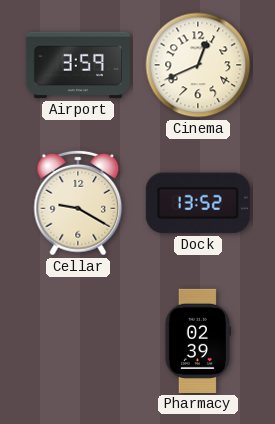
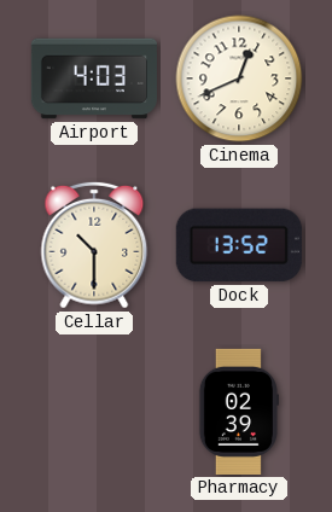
Airport: 3:59 -> 4:03
Cellar: 9:20 -> 10:30
